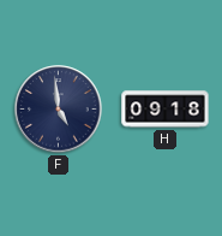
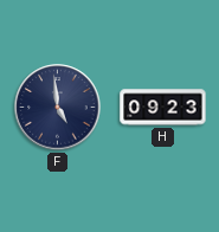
H: 09:18 -> 09:23
